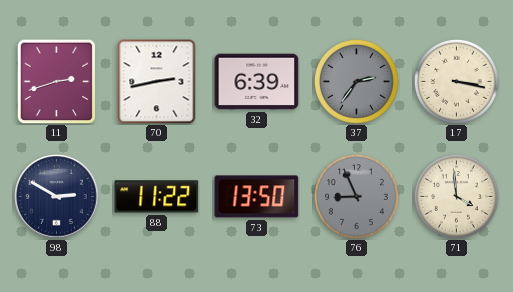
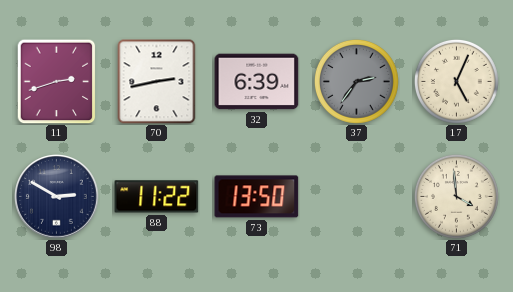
17: 3:17 -> 5:04
76: 8:56 -> none
